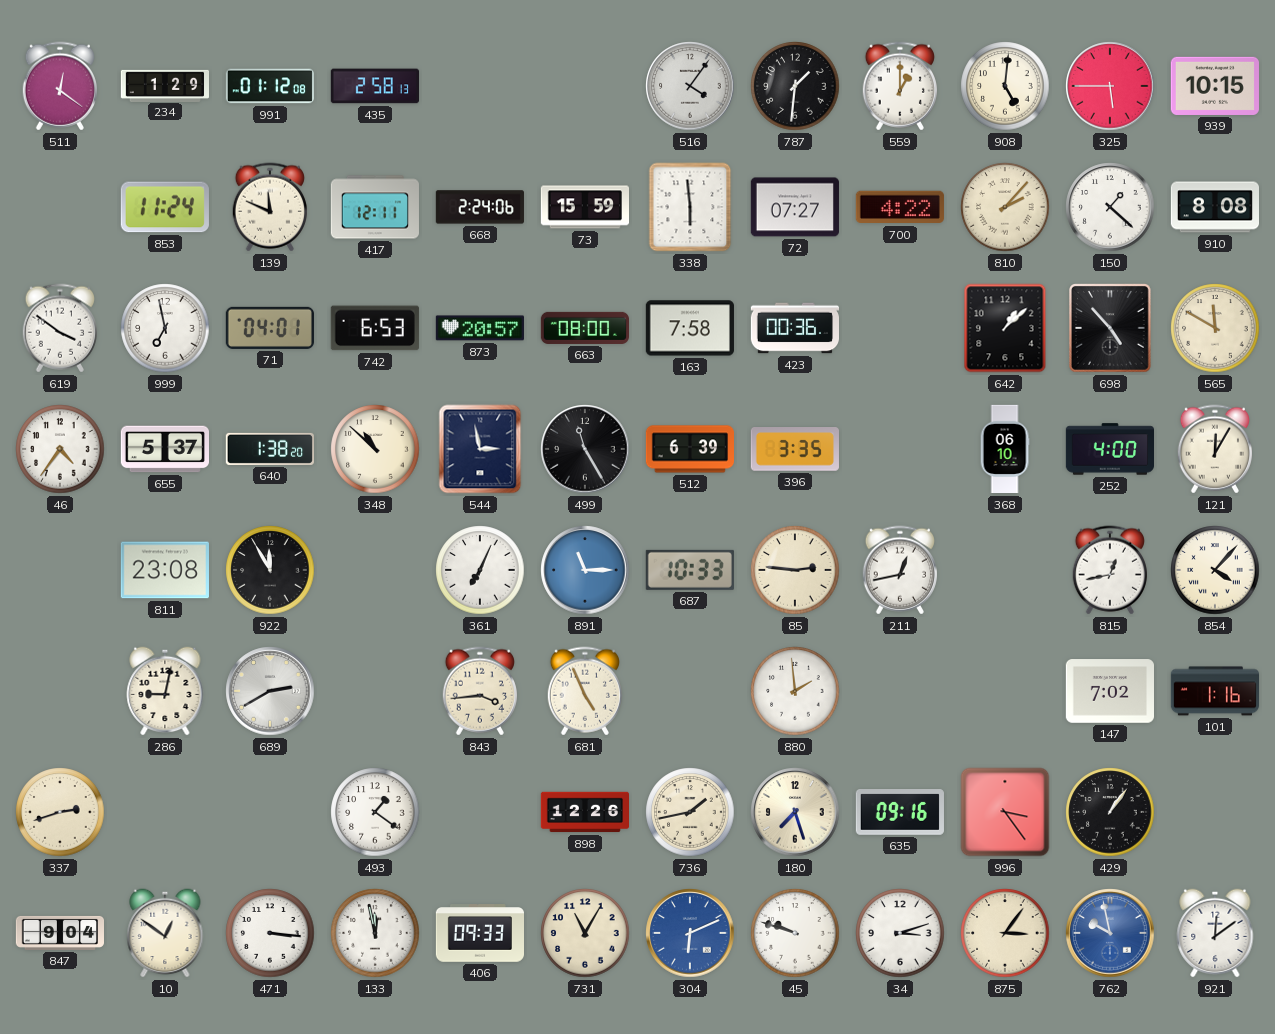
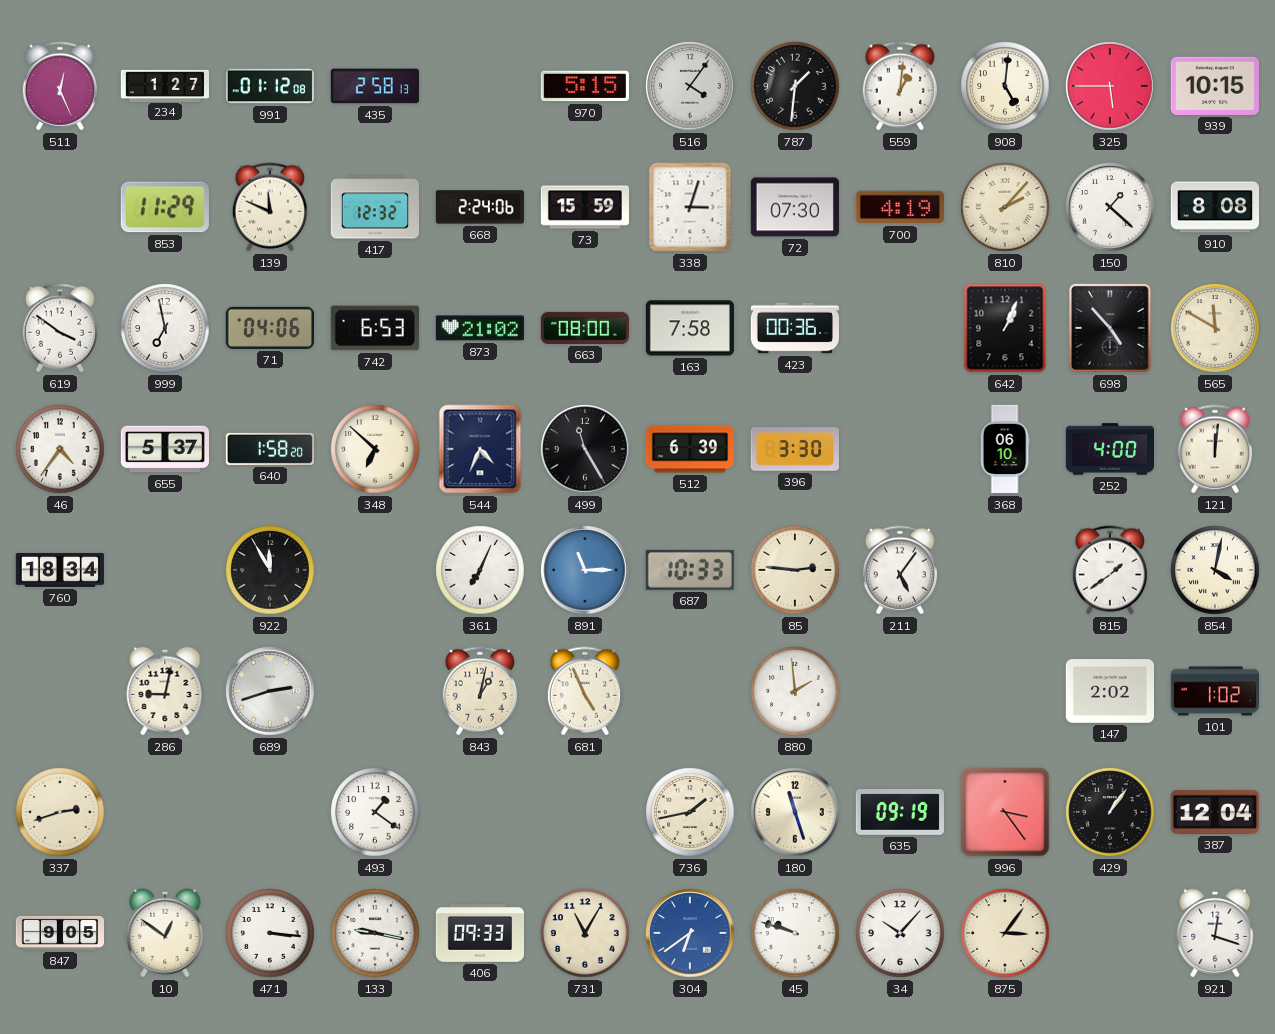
511: 12:21 -> 12:26
234: 1:29 -> 1:27
970: none -> 5:15
559: 1:00 -> 1:01
853: 11:24 -> 11:29
417: 12:11 -> 12:32
338: 5:59 -> 3:03
72: 07:27 -> 07:30
700: 4:22 -> 4:19
71: 04:01 -> 04:06
873: 20:57 -> 21:02
642: 1:08 -> 1:04
640: 1:38 -> 1:58
348: 10:52 -> 6:52
544: 2:58 -> 4:34
396: 3:35 -> 3:30
121: 12:05 -> 12:01
760: none -> 18:34
811: 23:08 -> none
211: 12:43 -> 5:06
815: 12:43 -> 1:39
854: 4:07 -> 4:02
689: 2:40 -> 2:42
843: 3:44 -> 1:02
147: 7:02 -> 2:02
101: 1:16 -> 1:02
898: 12:26 -> none
180: 7:27 -> 11:27
635: 09:16 -> 09:19
387: none -> 12:04
847: 9:04 -> 9:05
133: 11:58 -> 9:17
304: 6:11 -> 6:39
34: 3:12 -> 10:07
762: 9:58 -> none
921: 12:09 -> 12:18
